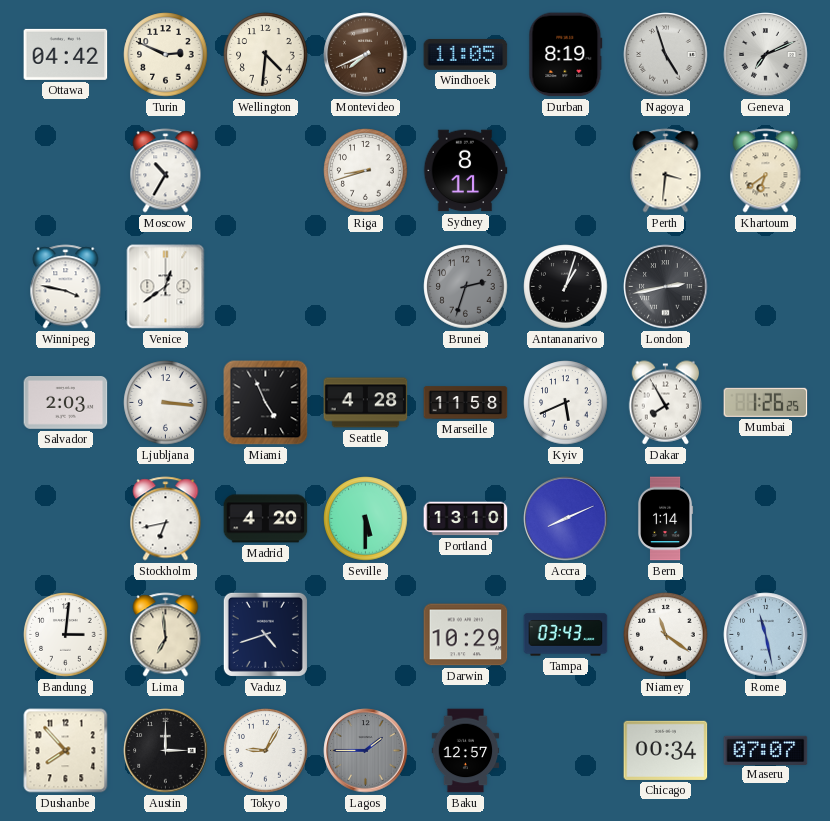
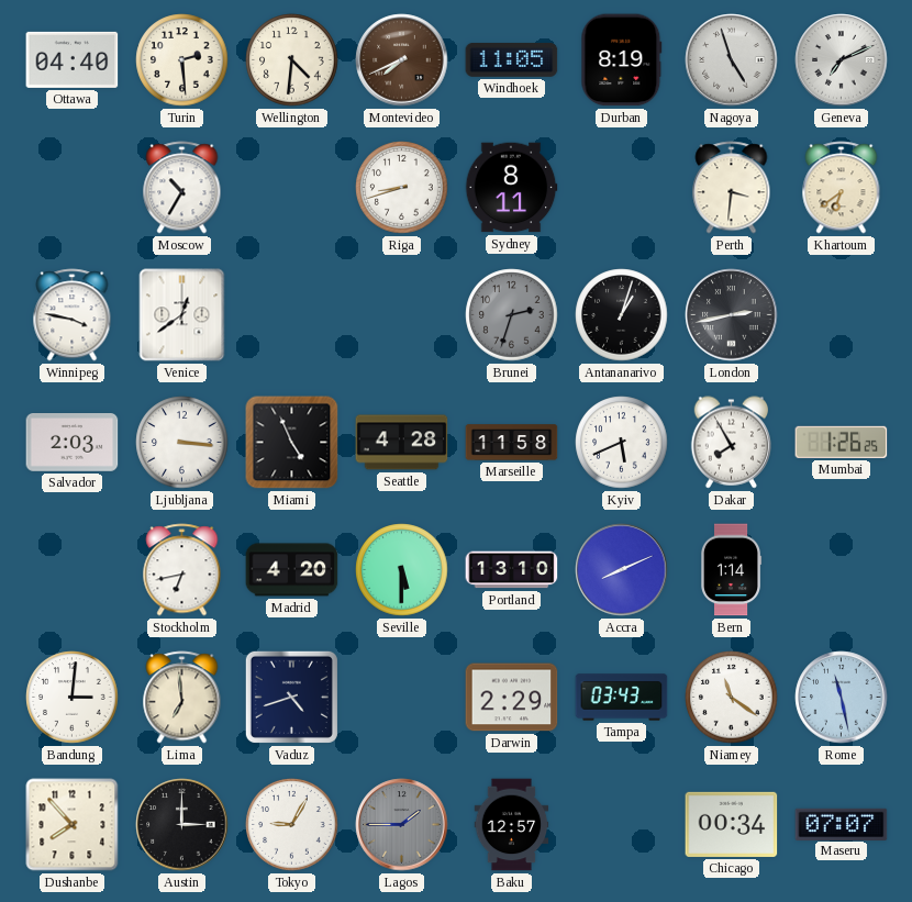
Ottawa: 04:42 -> 04:40
Turin: 2:49 -> 2:29
Darwin: 10:29 -> 2:29
